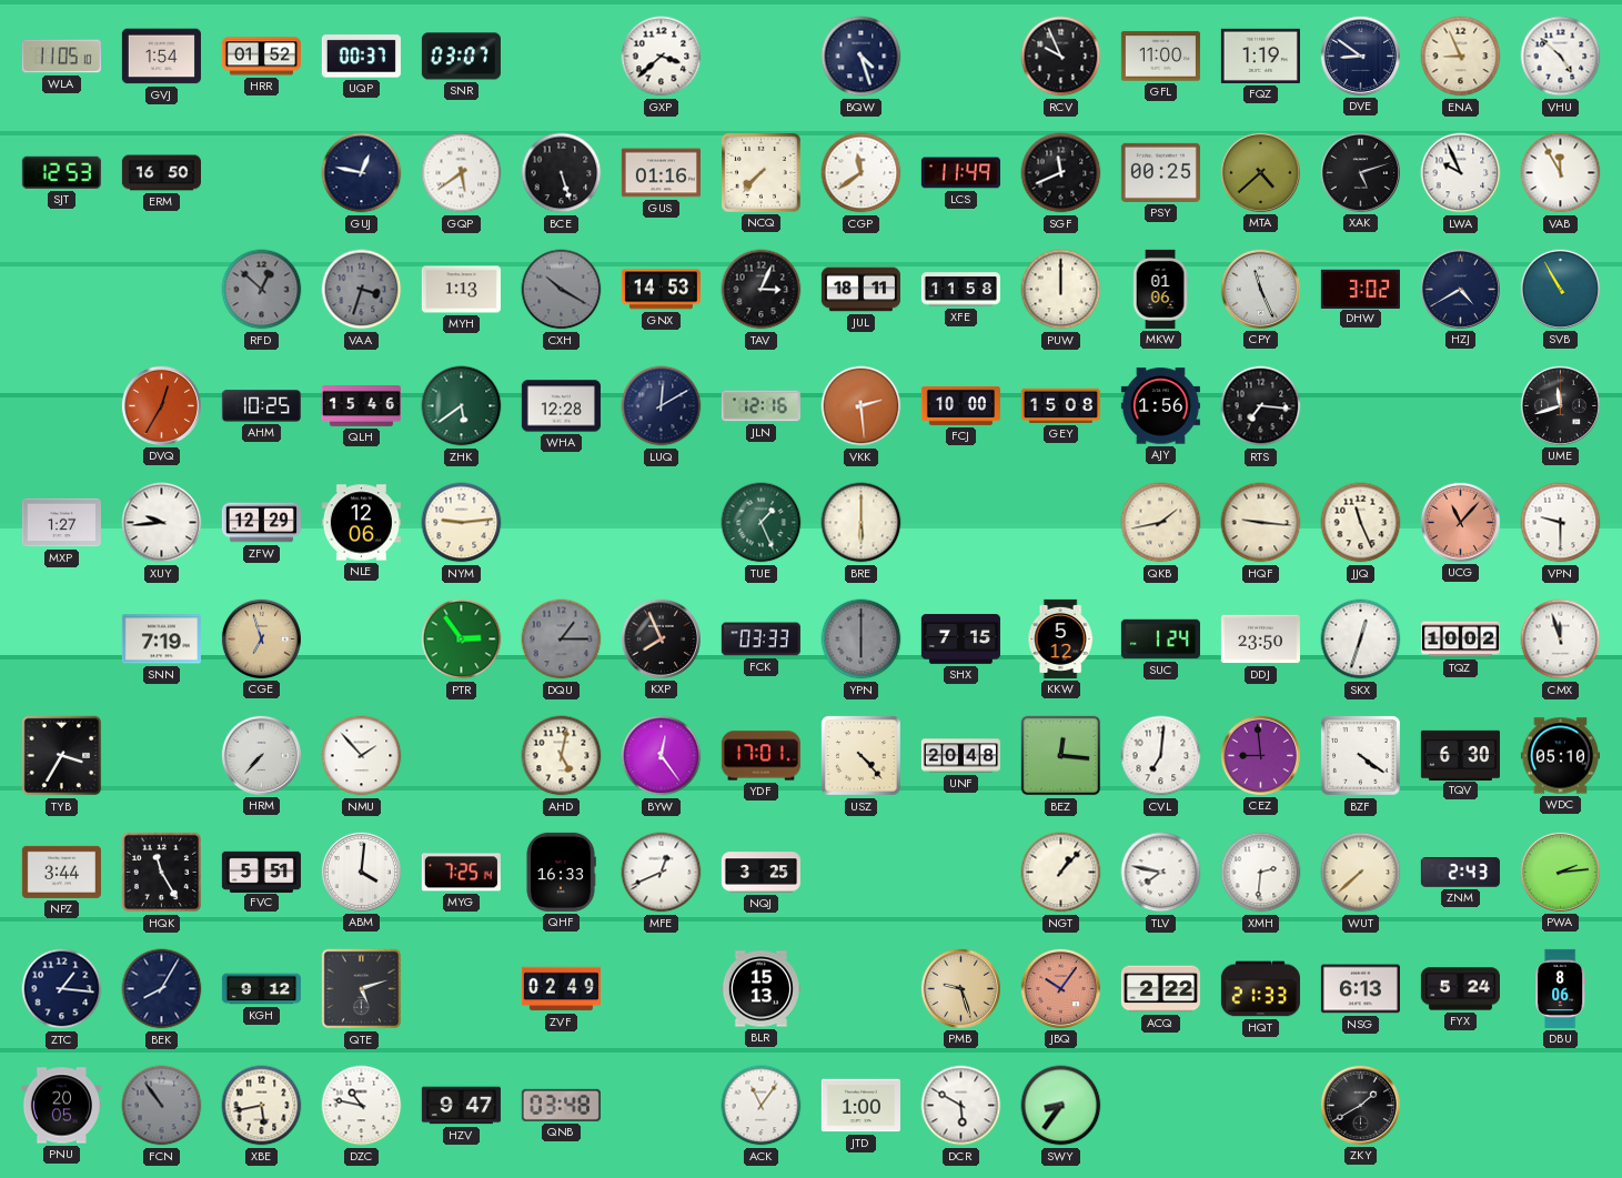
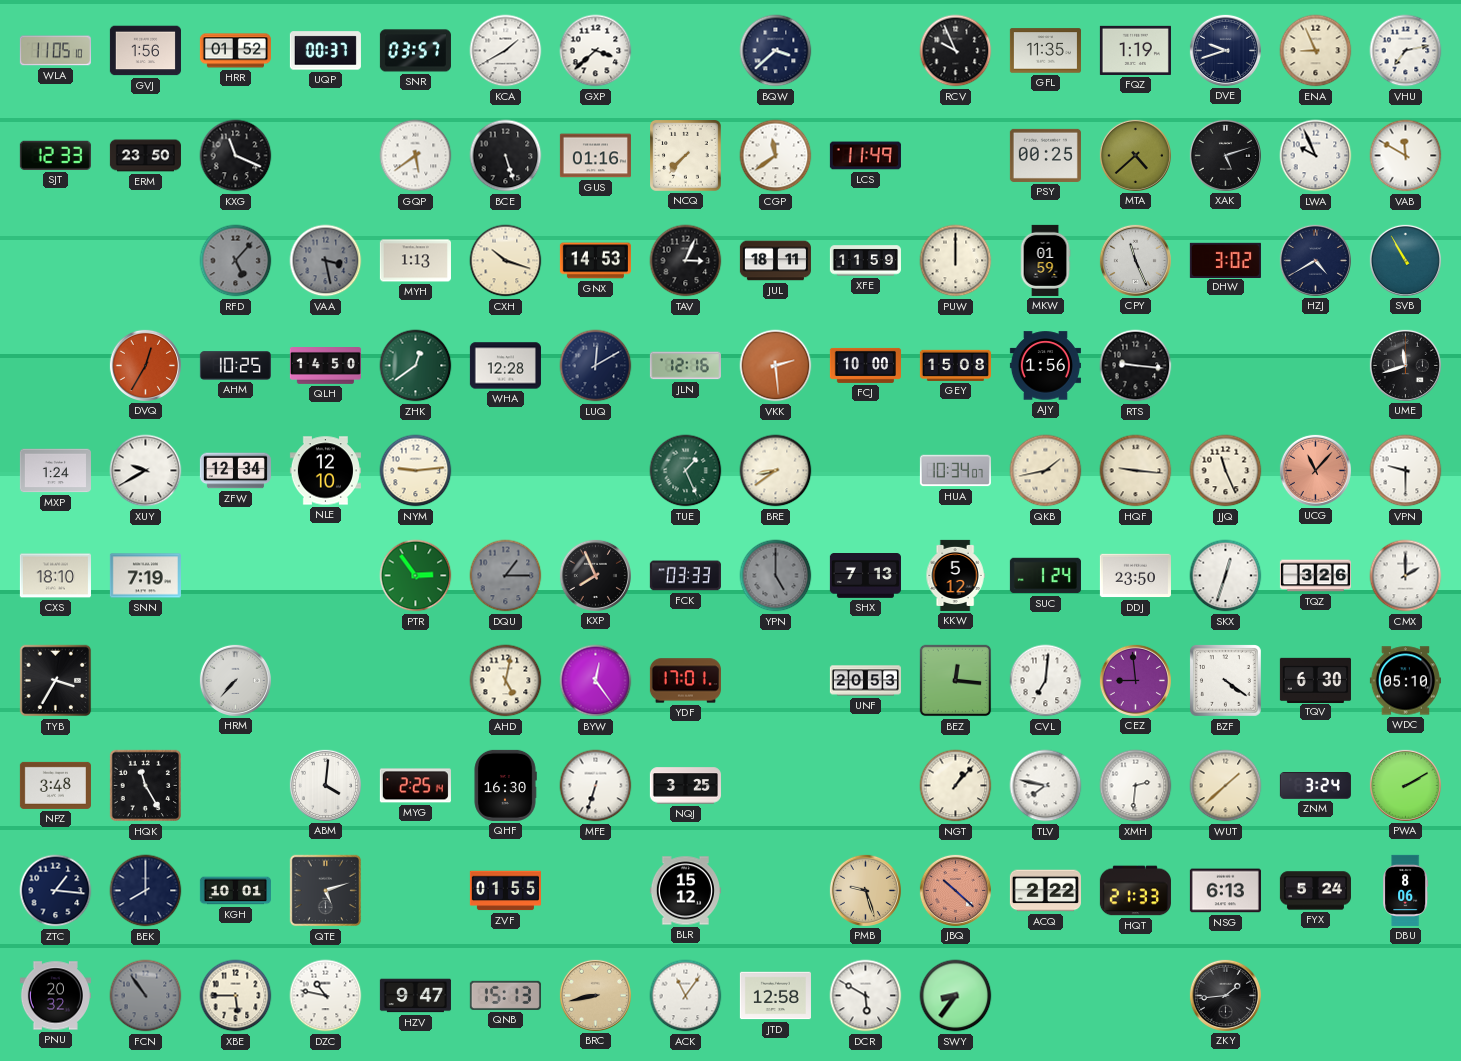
GVJ: 1:54 -> 1:56
SNR: 03:07 -> 03:57
KCA: none -> 1:40
BQW: 4:27 -> 3:38
GFL: 11:00 -> 11:35
DVE: 8:51 -> 9:42
VHU: 4:52 -> 7:13
SJT: 12:53 -> 12:33
ERM: 16:50 -> 23:50
KXG: none -> 11:19
GUJ: 12:47 -> none
SGF: 11:41 -> none
VAB: 11:55 -> 11:50
RFD: 12:52 -> 5:07
VAA: 3:33 -> 3:28
CXH: 10:20 -> 10:18
CXH dial: grey -> cream
XFE: 11:58 -> 11:59
MKW: 01:06 -> 01:59
QLH: 15:46 -> 14:50
ZHK: 5:39 -> 12:39
RTS: 7:16 -> 9:16
MXP: 1:27 -> 1:24
XUY: 9:44 -> 9:40
ZFW: 12:29 -> 12:34
NLE: 12:06 -> 12:10
BRE: 6:00 -> 8:39
HUA: none -> 10:34
CXS: none -> 18:10
CGE: 6:57 -> none
YPN: 6:00 -> 5:00
SHX: 7:15 -> 7:13
TQZ: 10:02 -> 3:26
CMX: 11:57 -> 2:00
NMU: 1:53 -> none
USZ: 4:23 -> none
UNF: 20:48 -> 20:53
NPZ: 3:44 -> 3:48
FVC: 5:51 -> none
MYG: 7:25 -> 2:25
QHF: 16:33 -> 16:30
MFE: 12:41 -> 6:33
WUT: 7:38 -> 1:38
ZNM: 2:43 -> 3:24
PWA: 2:14 -> 2:10
BEK: 8:05 -> 8:00
KGH: 9:12 -> 10:01
ZVF: 02:49 -> 01:55
BLR: 15:13 -> 15:12
JBQ: 10:06 -> 10:22
PNU: 20:05 -> 20:32
XBE: 5:43 -> 5:45
QNB: 03:48 -> 15:13
BRC: none -> 8:43
JTD: 1:00 -> 12:58
ZKY: 1:40 -> 1:44
